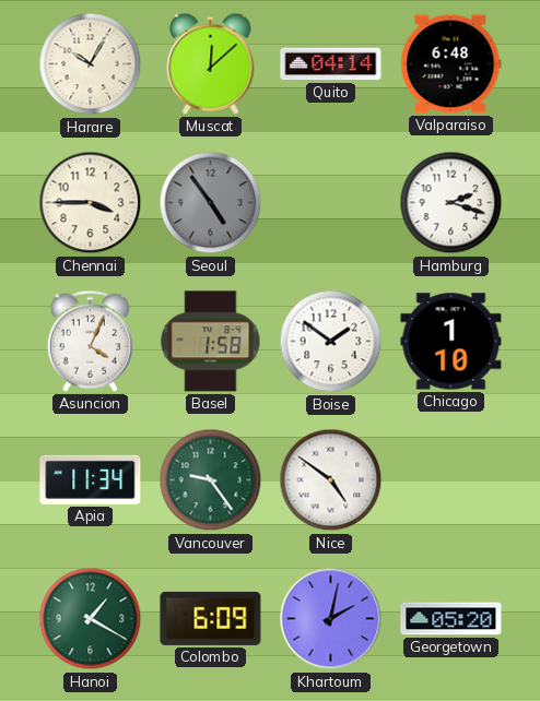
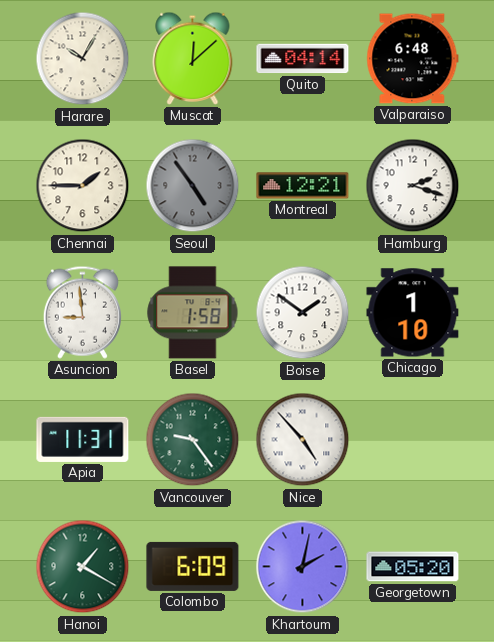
Chennai: 3:45 -> 1:45
Montreal: none -> 12:21
Asuncion: 4:04 -> 8:59
Apia: 11:34 -> 11:31
Nice: 4:51 -> 4:53
